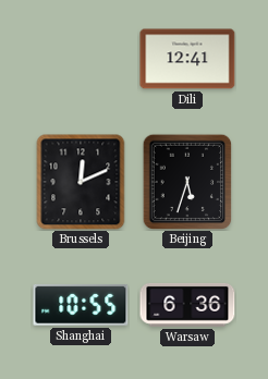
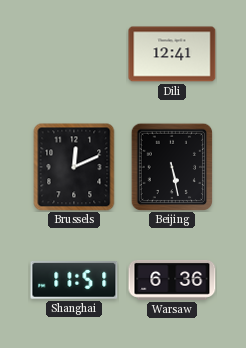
Beijing: 5:33 -> 5:28
Shanghai: 10:55 -> 11:51
